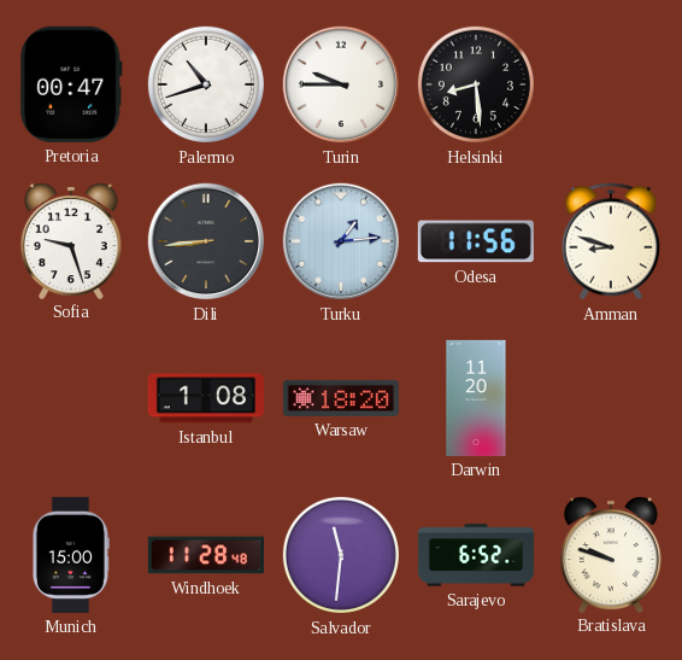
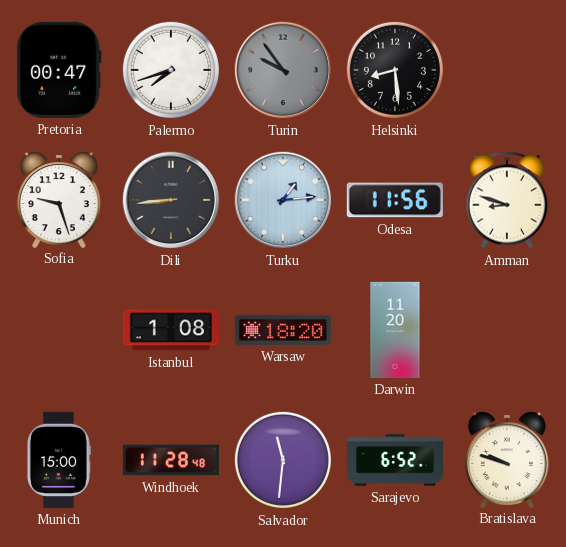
Palermo: 10:42 -> 7:42
Turin: 9:45 -> 9:54
Turin dial: white -> grey
